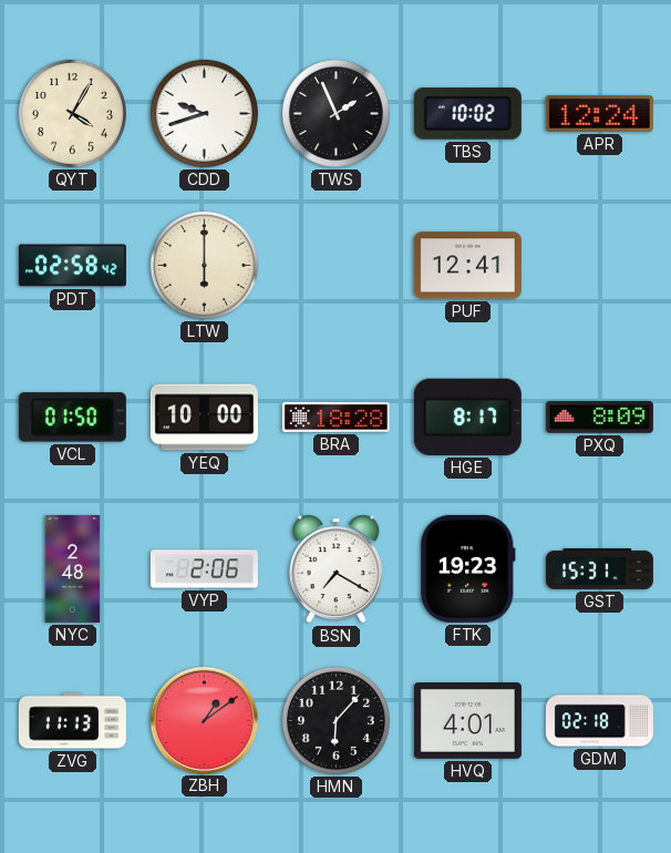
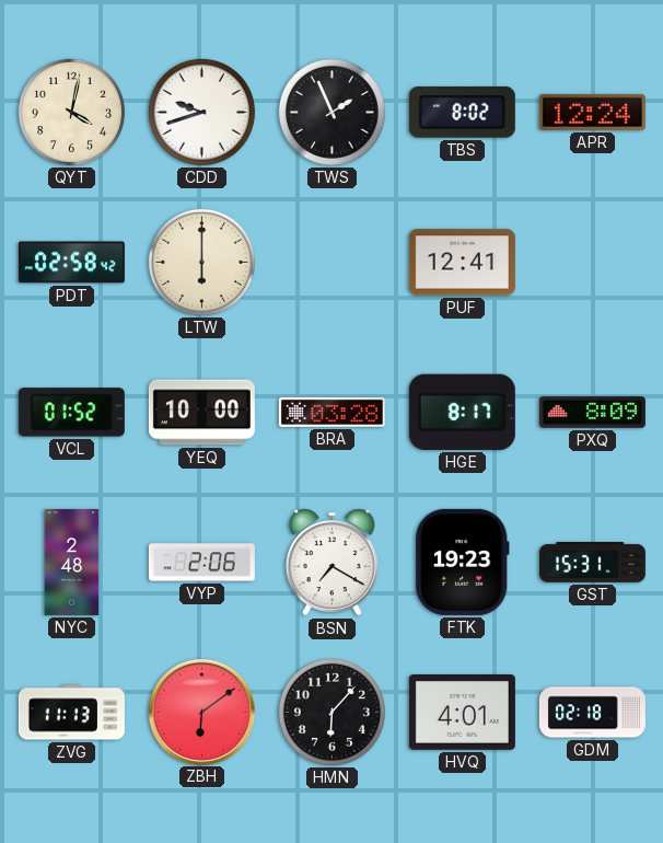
QYT: 4:05 -> 4:02
TBS: 10:02 -> 8:02
VCL: 01:50 -> 01:52
BRA: 18:28 -> 03:28
ZBH: 1:09 -> 6:09
